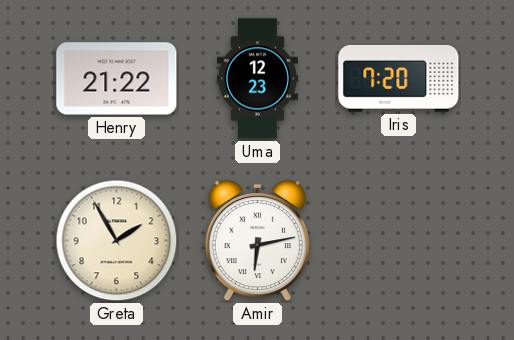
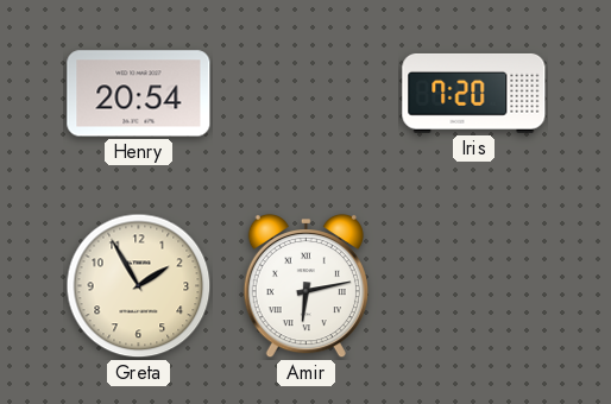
Henry: 21:22 -> 20:54
Uma: 12:23 -> none
